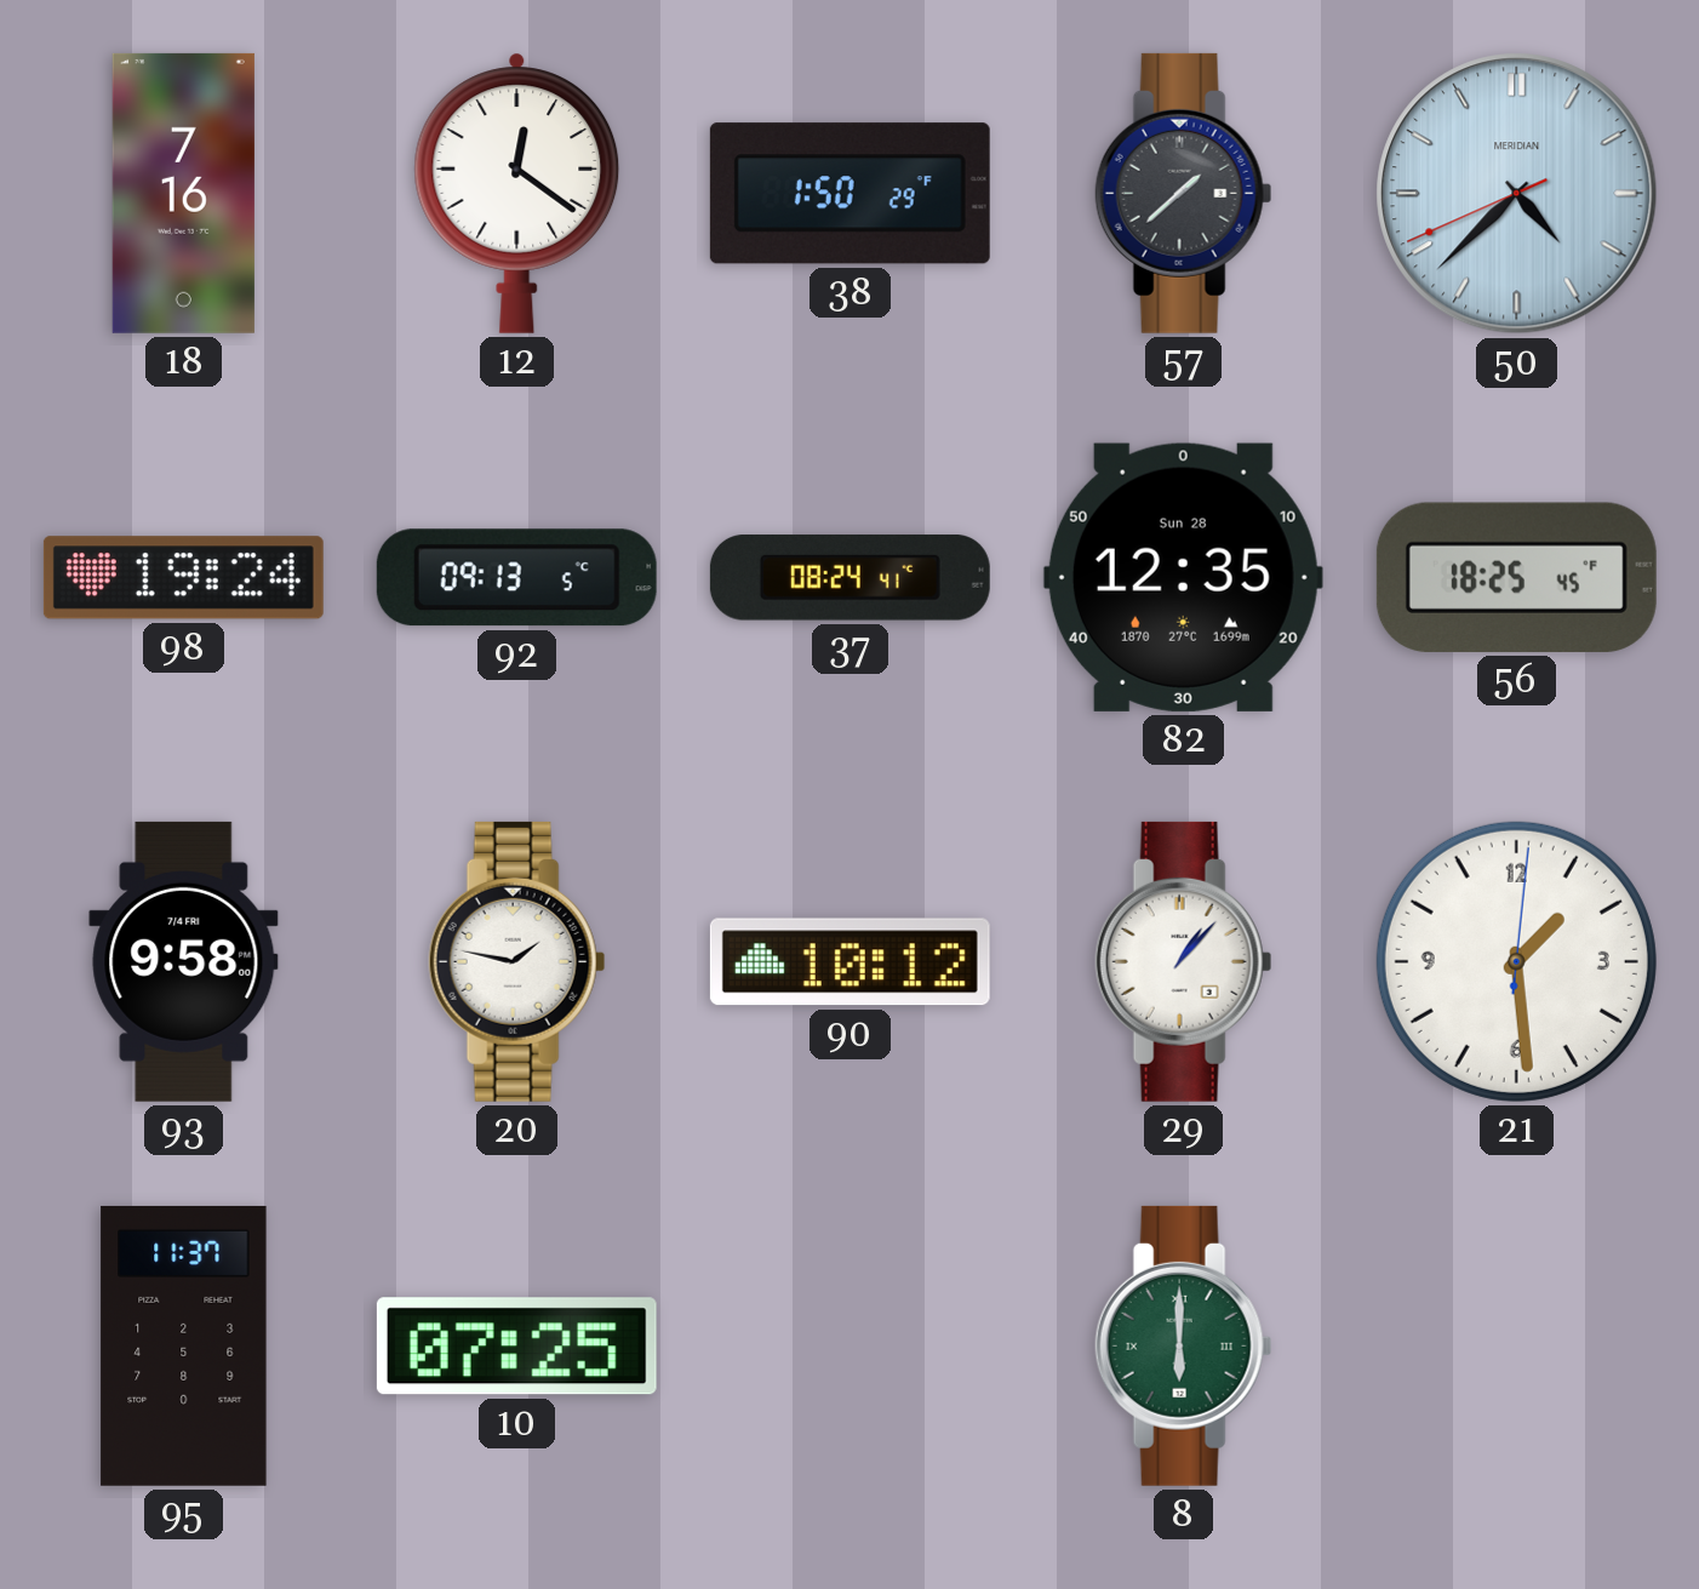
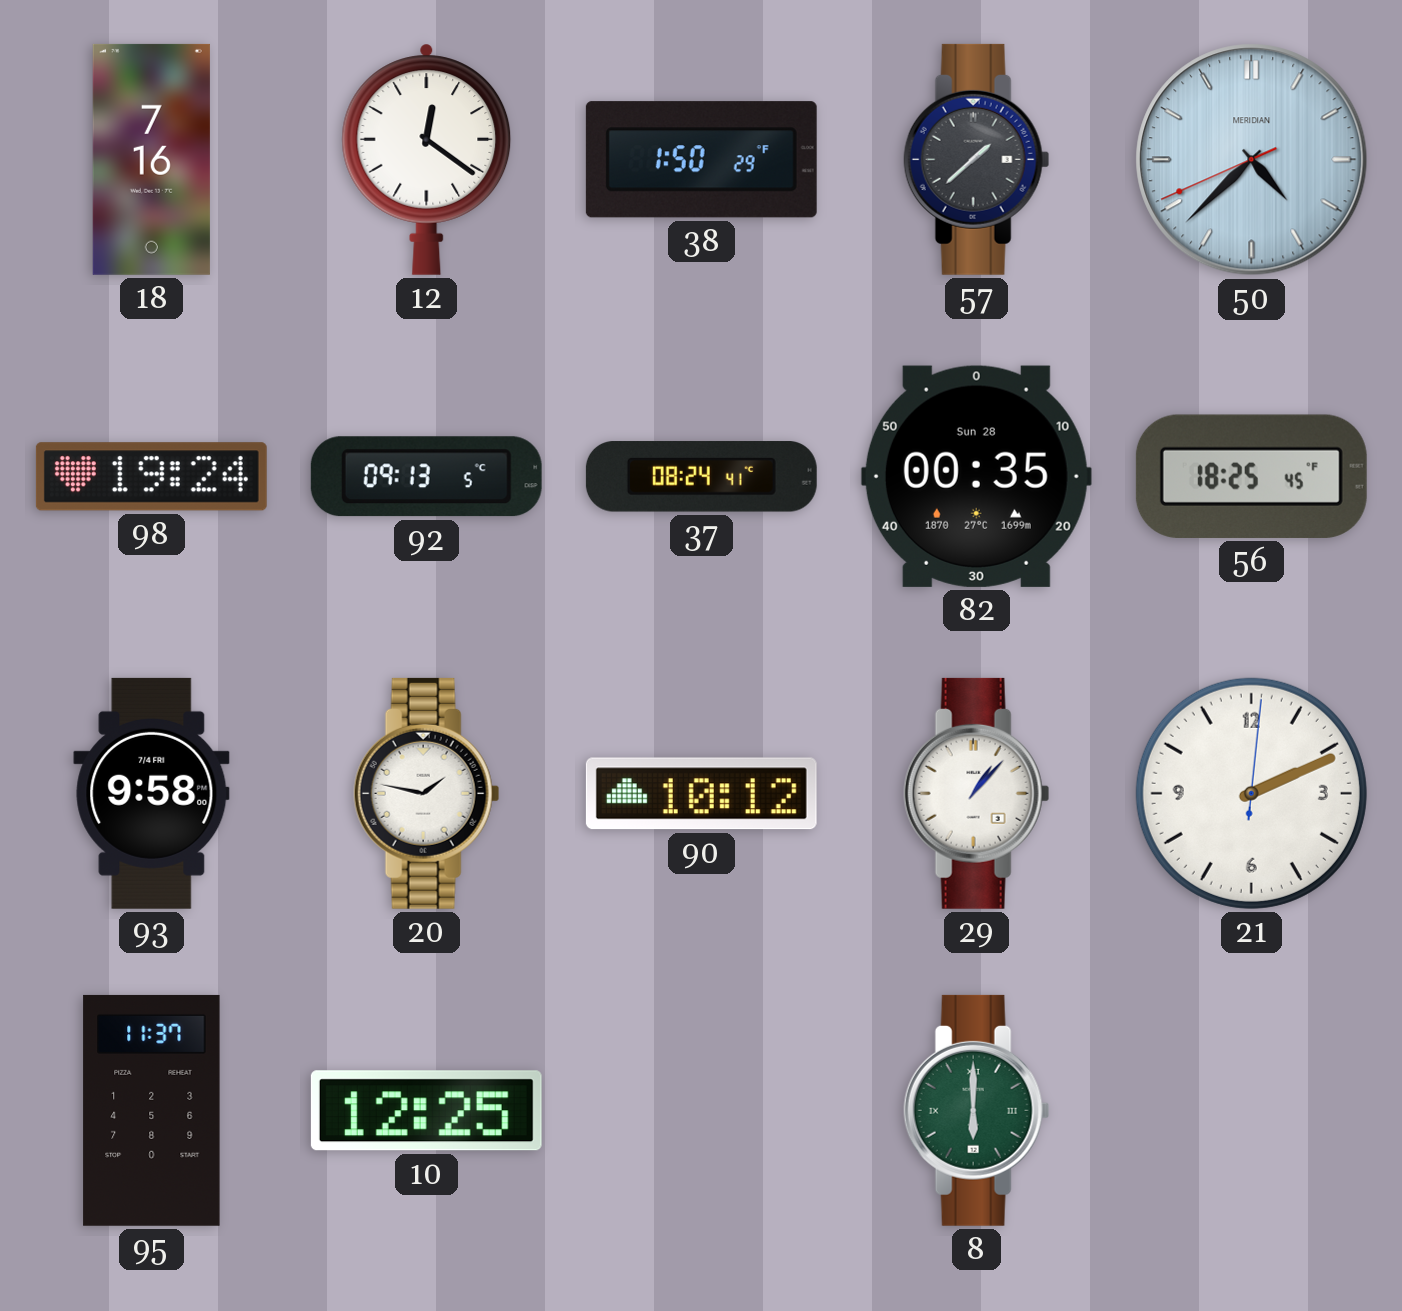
82: 12:35 -> 00:35
21: 1:29 -> 2:11
10: 07:25 -> 12:25
